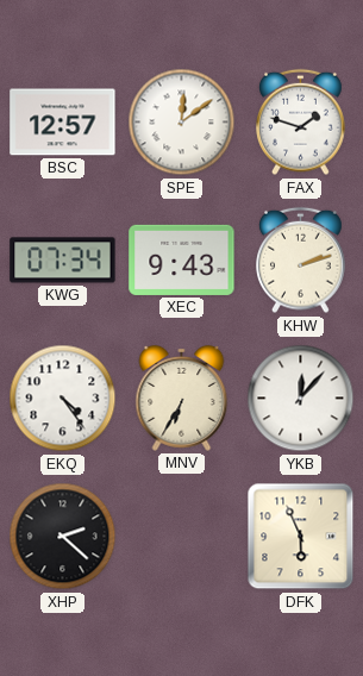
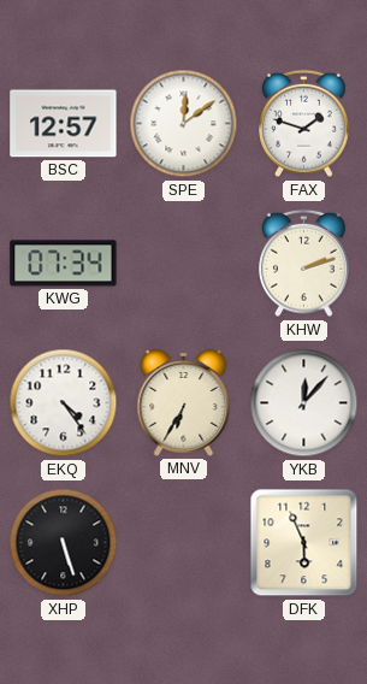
XEC: 9:43 -> none
XHP: 2:22 -> 5:27
